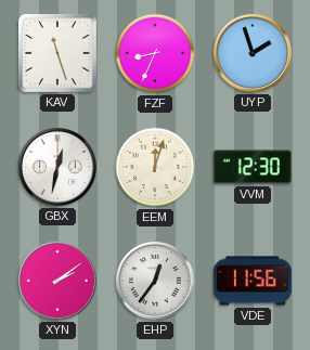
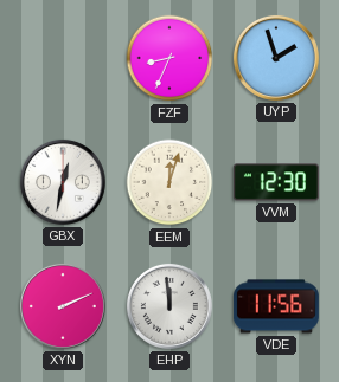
KAV: 11:27 -> none
XYN: 2:09 -> 2:11
EHP: 12:36 -> 11:59
